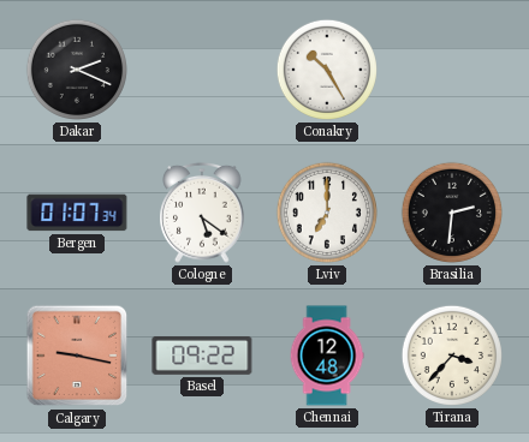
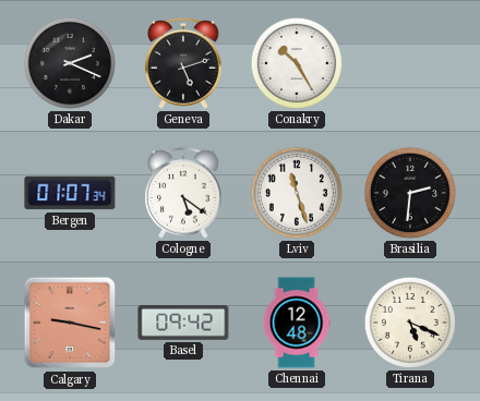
Geneva: none -> 5:12
Lviv: 7:00 -> 11:27
Basel: 09:22 -> 09:42
Tirana: 3:37 -> 5:19
